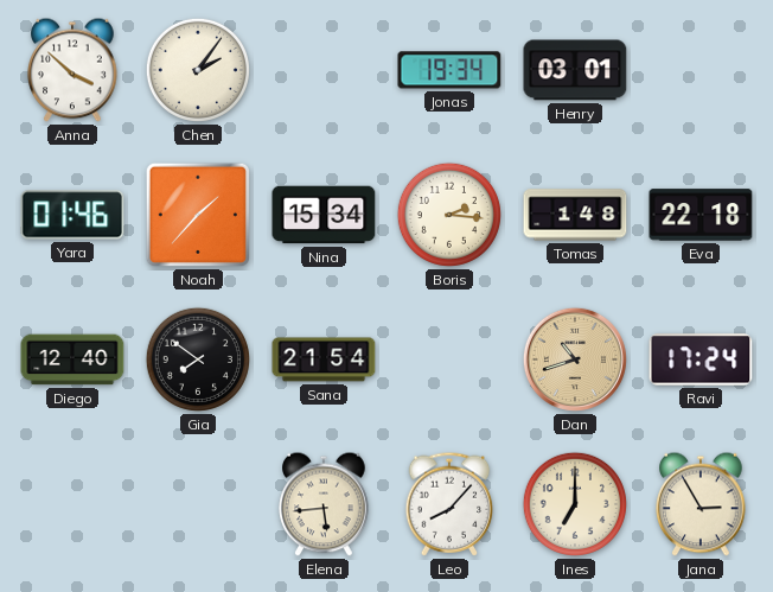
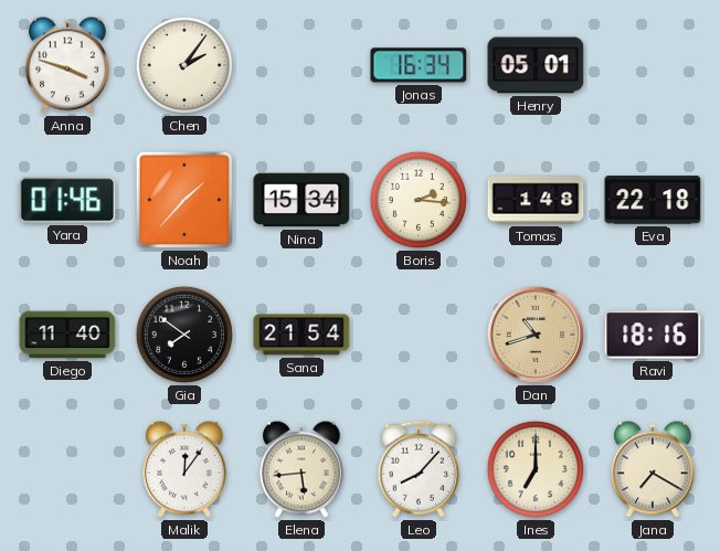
Anna: 3:52 -> 3:48
Jonas: 19:34 -> 16:34
Henry: 03:01 -> 05:01
Diego: 12:40 -> 11:40
Ravi: 17:24 -> 18:16
Malik: none -> 12:06
Jana: 2:55 -> 7:20
